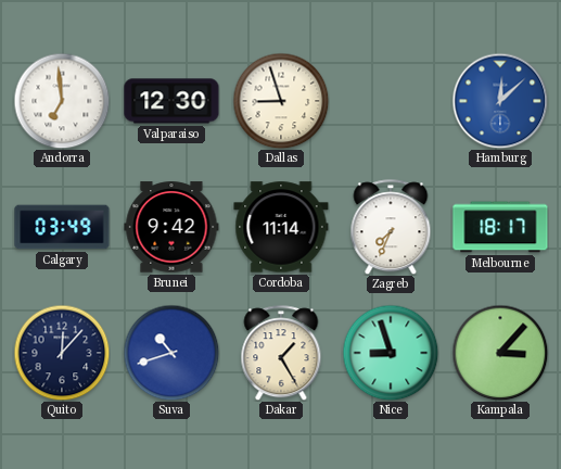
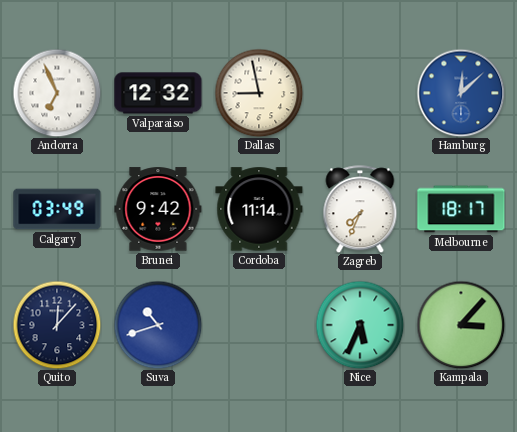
Andorra: 6:59 -> 6:56
Valparaiso: 12:30 -> 12:32
Dallas: 8:57 -> 8:58
Dakar: 1:25 -> none
Nice: 8:57 -> 5:34
